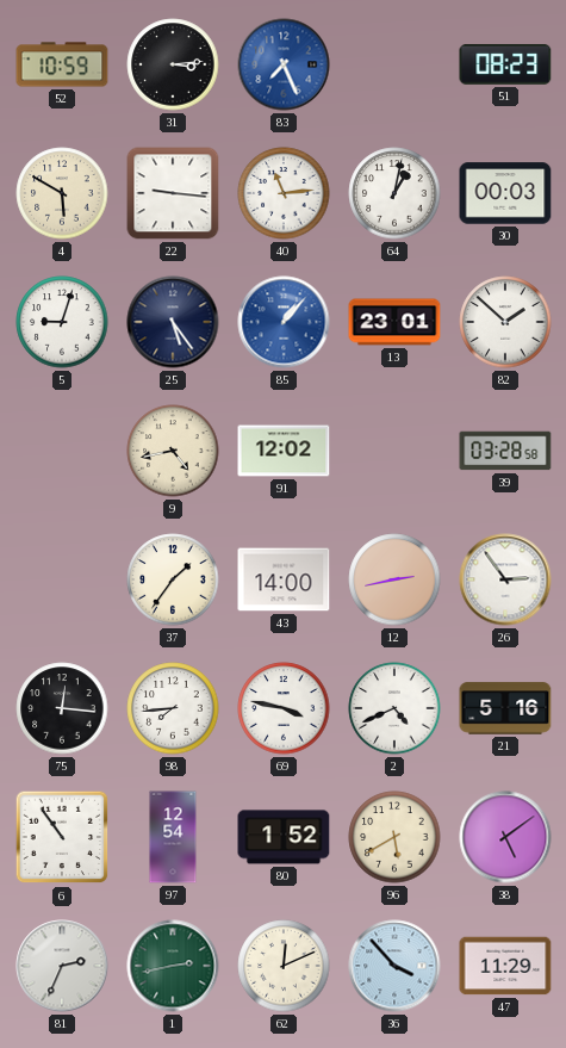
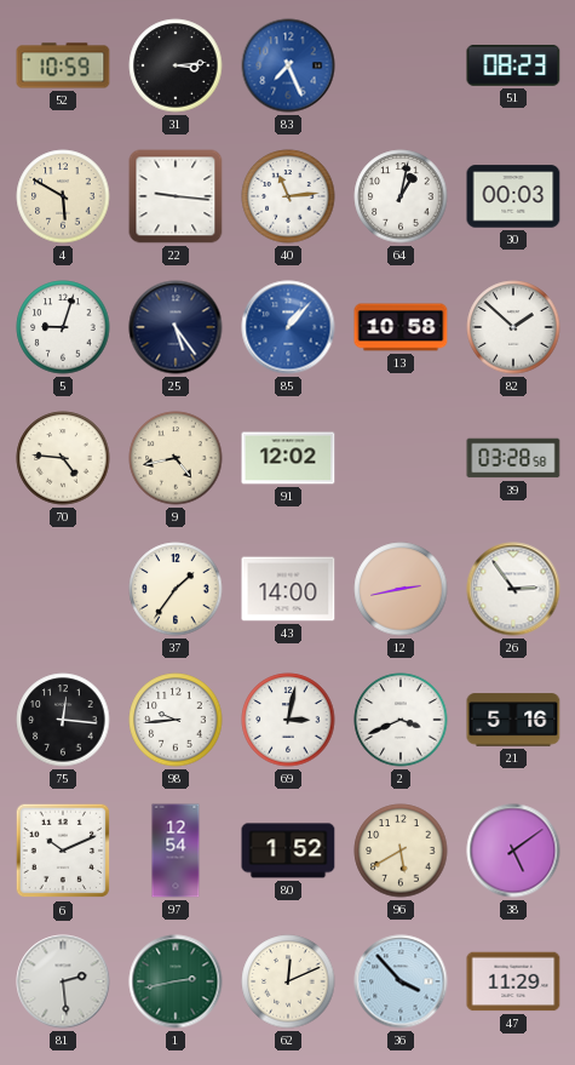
13: 23:01 -> 10:58
70: none -> 4:46
98: 7:44 -> 9:44
69: 3:47 -> 3:02
2: 4:41 -> 3:41
6: 10:54 -> 10:11
81: 2:34 -> 2:29
